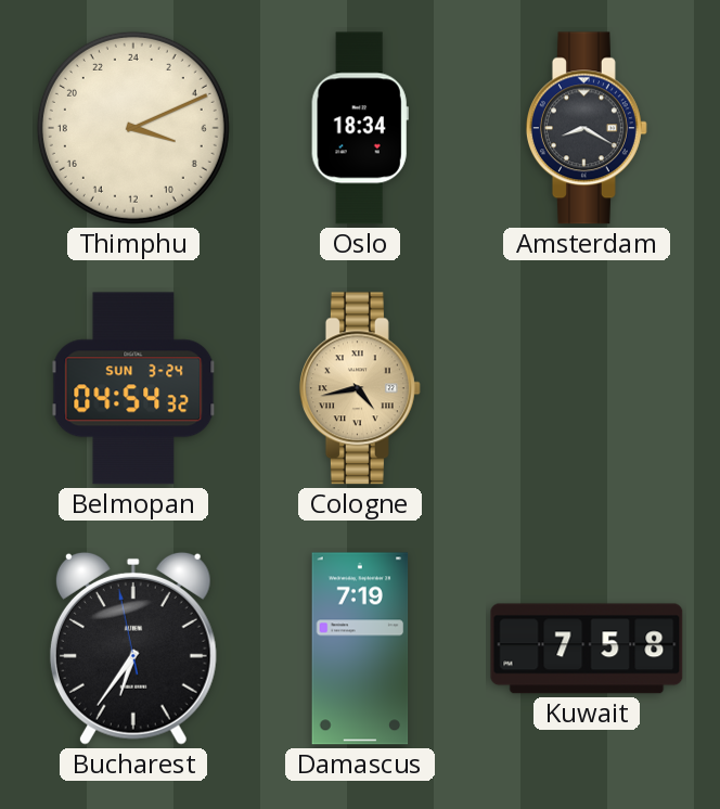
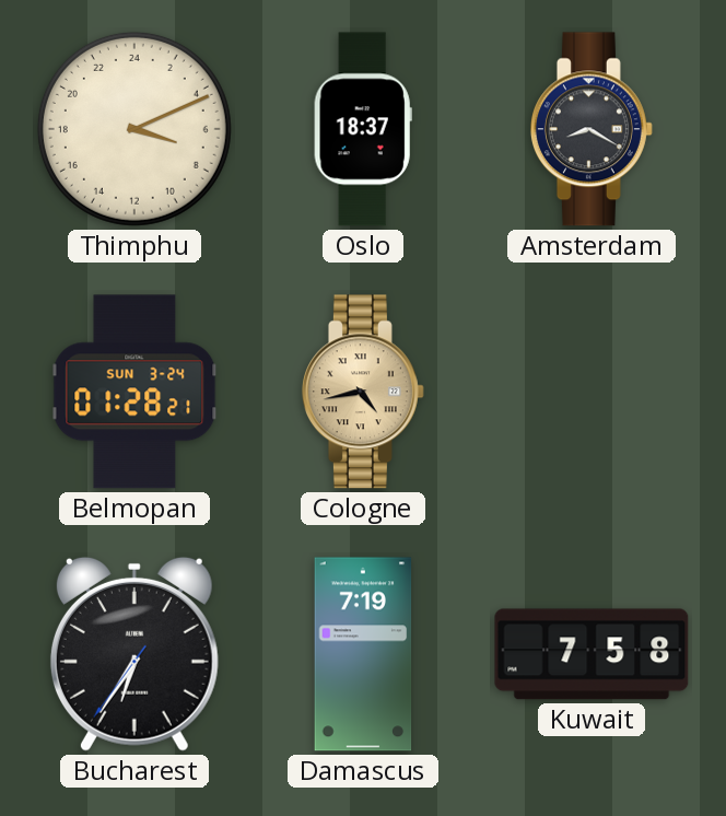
Oslo: 18:34 -> 18:37
Belmopan: 04:54 -> 01:28
Bucharest: 6:35:58 -> 6:35:36
